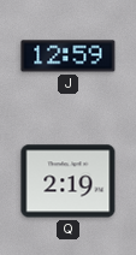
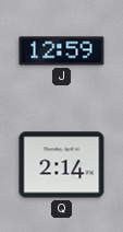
Q: 2:19 -> 2:14
